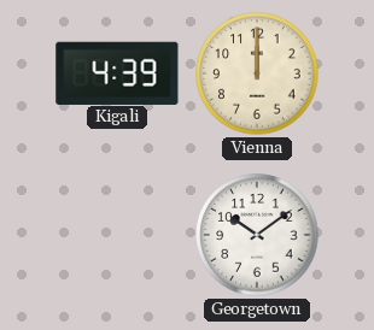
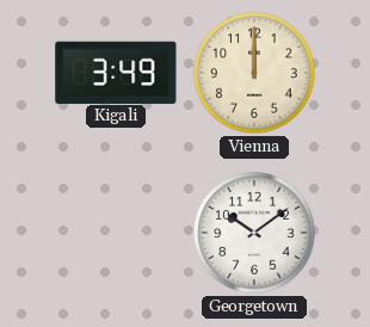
Kigali: 4:39 -> 3:49
